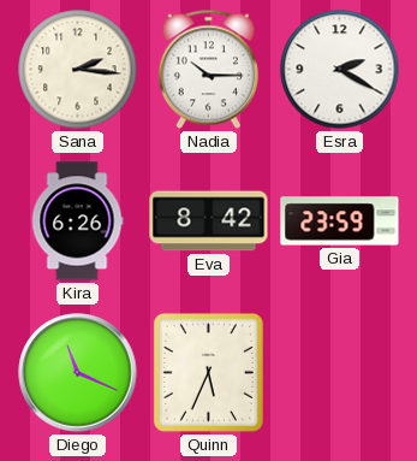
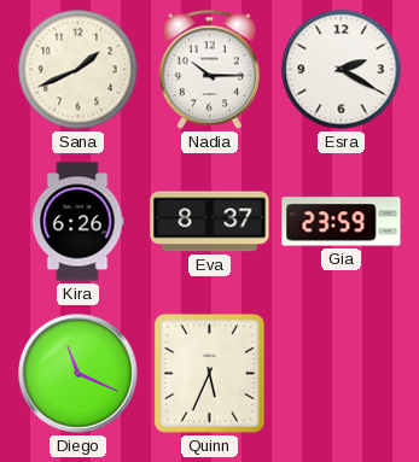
Sana: 2:16 -> 1:41
Eva: 8:42 -> 8:37
